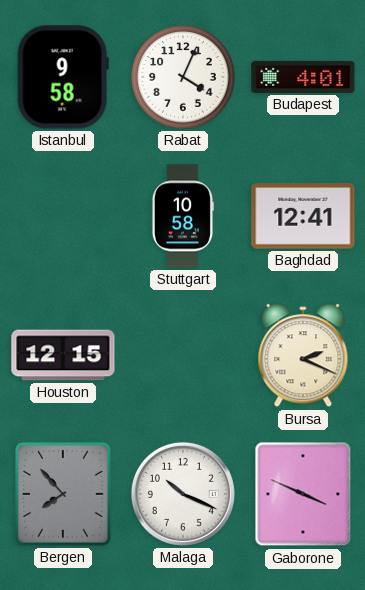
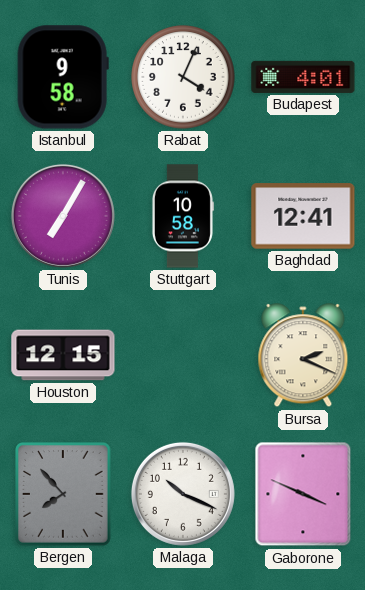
Tunis: none -> 7:05
